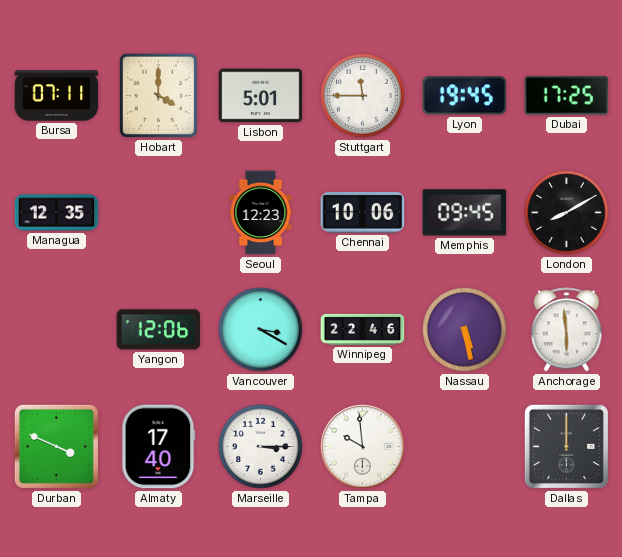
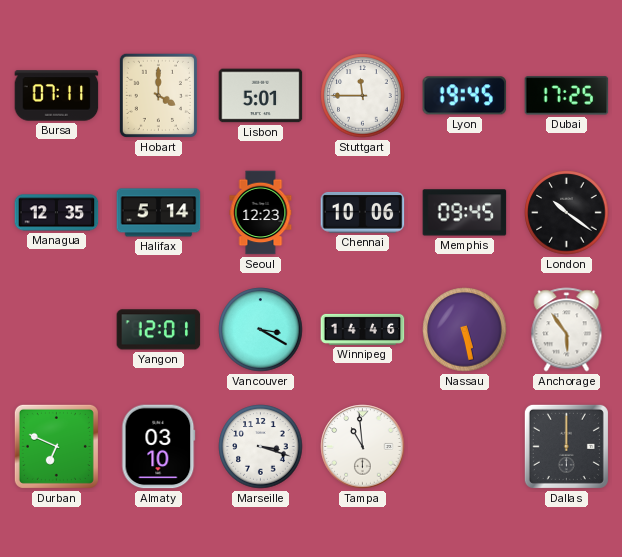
Halifax: none -> 5:14
London: 8:10 -> 10:21
Yangon: 12:06 -> 12:01
Winnipeg: 22:46 -> 14:46
Anchorage: 5:59 -> 5:54
Durban: 3:49 -> 6:49
Almaty: 17:40 -> 03:10
Marseille: 3:15 -> 3:18
Tampa: 9:59 -> 10:59
